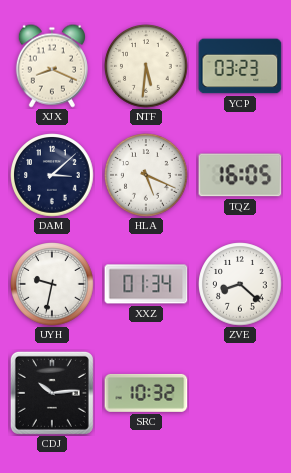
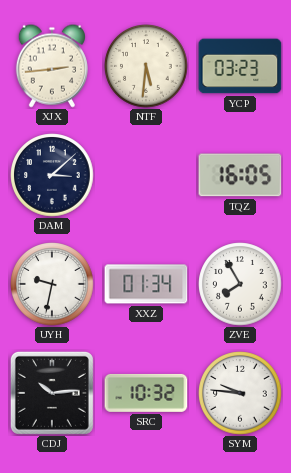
XJX: 8:19 -> 2:44
HLA: 5:19 -> none
ZVE: 8:22 -> 7:55
SYM: none -> 9:46
